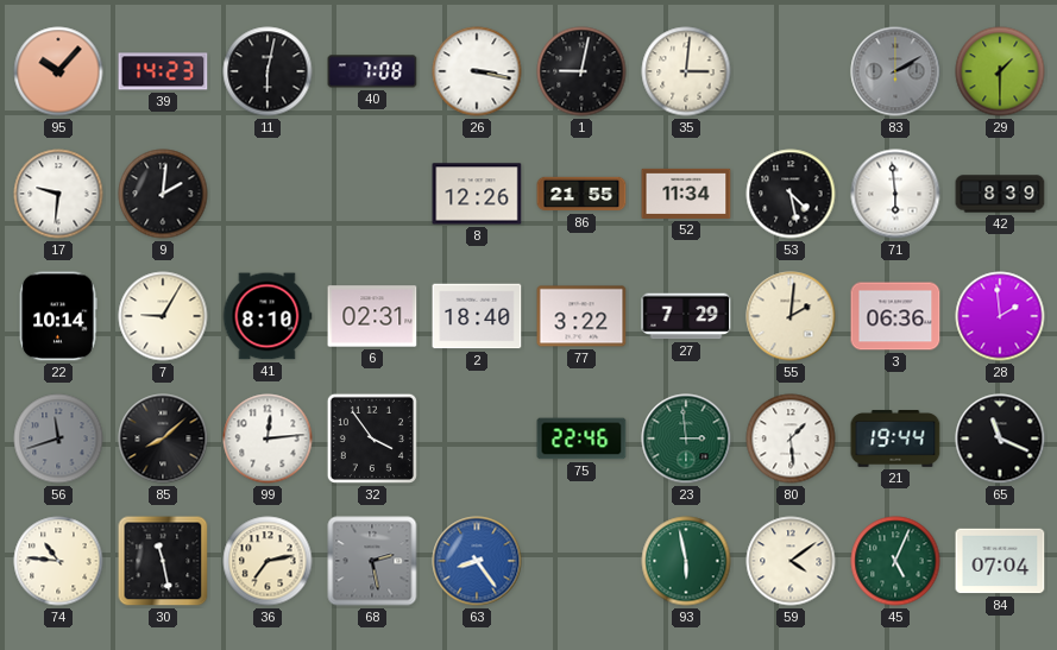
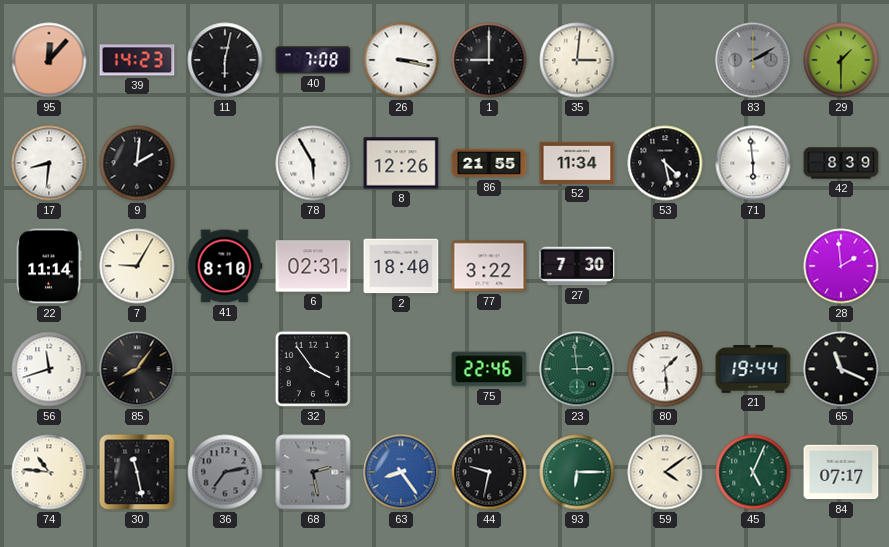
95: 10:07 -> 12:07
1: 9:02 -> 9:00
17: 9:31 -> 8:31
78: none -> 5:55
22: 10:14 -> 11:14
27: 7:29 -> 7:30
55: 2:01 -> none
3: 06:36 -> none
56 dial: grey -> white
85: 8:08 -> 8:06
99: 12:14 -> none
36 dial: cream -> grey
44: none -> 9:32
93: 5:58 -> 6:15
84: 07:04 -> 07:17
